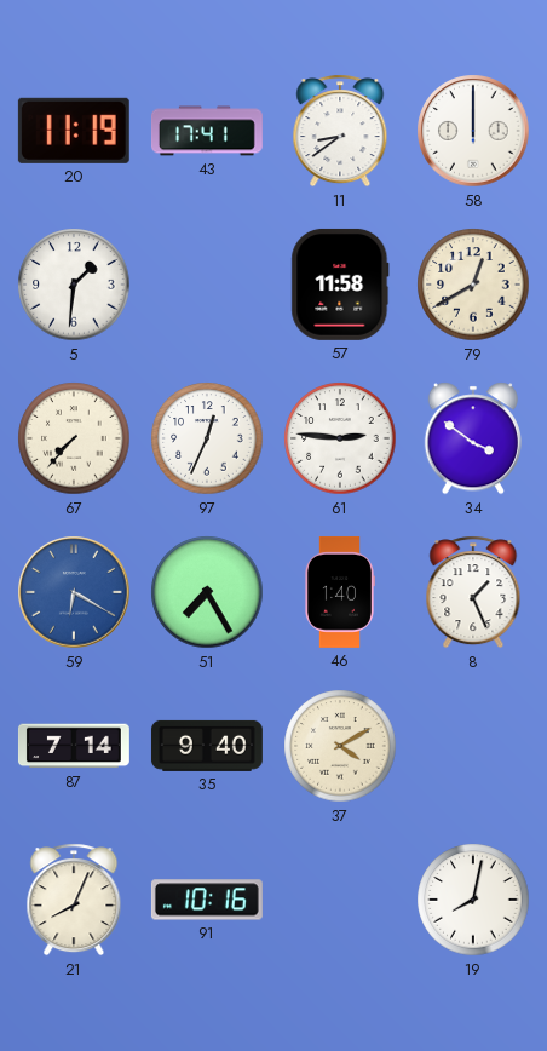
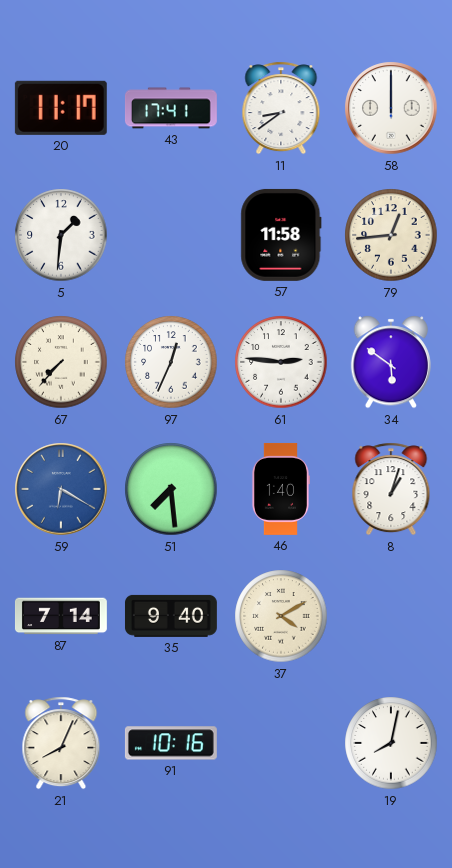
20: 11:19 -> 11:17
79: 12:40 -> 12:44
34: 3:51 -> 5:51
51: 7:25 -> 7:29
8: 1:26 -> 1:03
